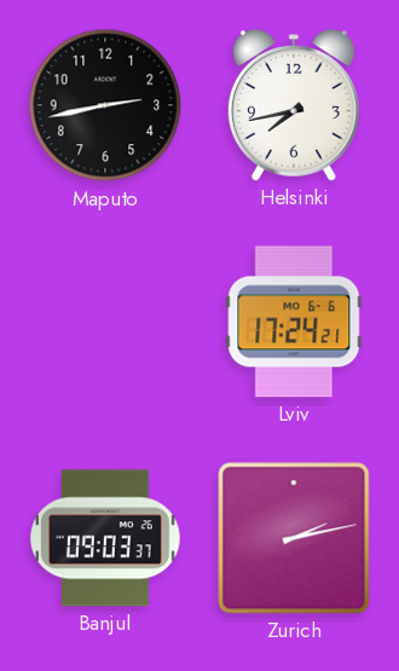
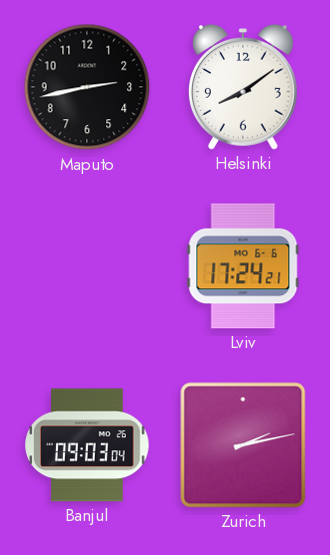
Helsinki: 7:43 -> 8:09
Banjul: 09:03:37 -> 09:03:04
